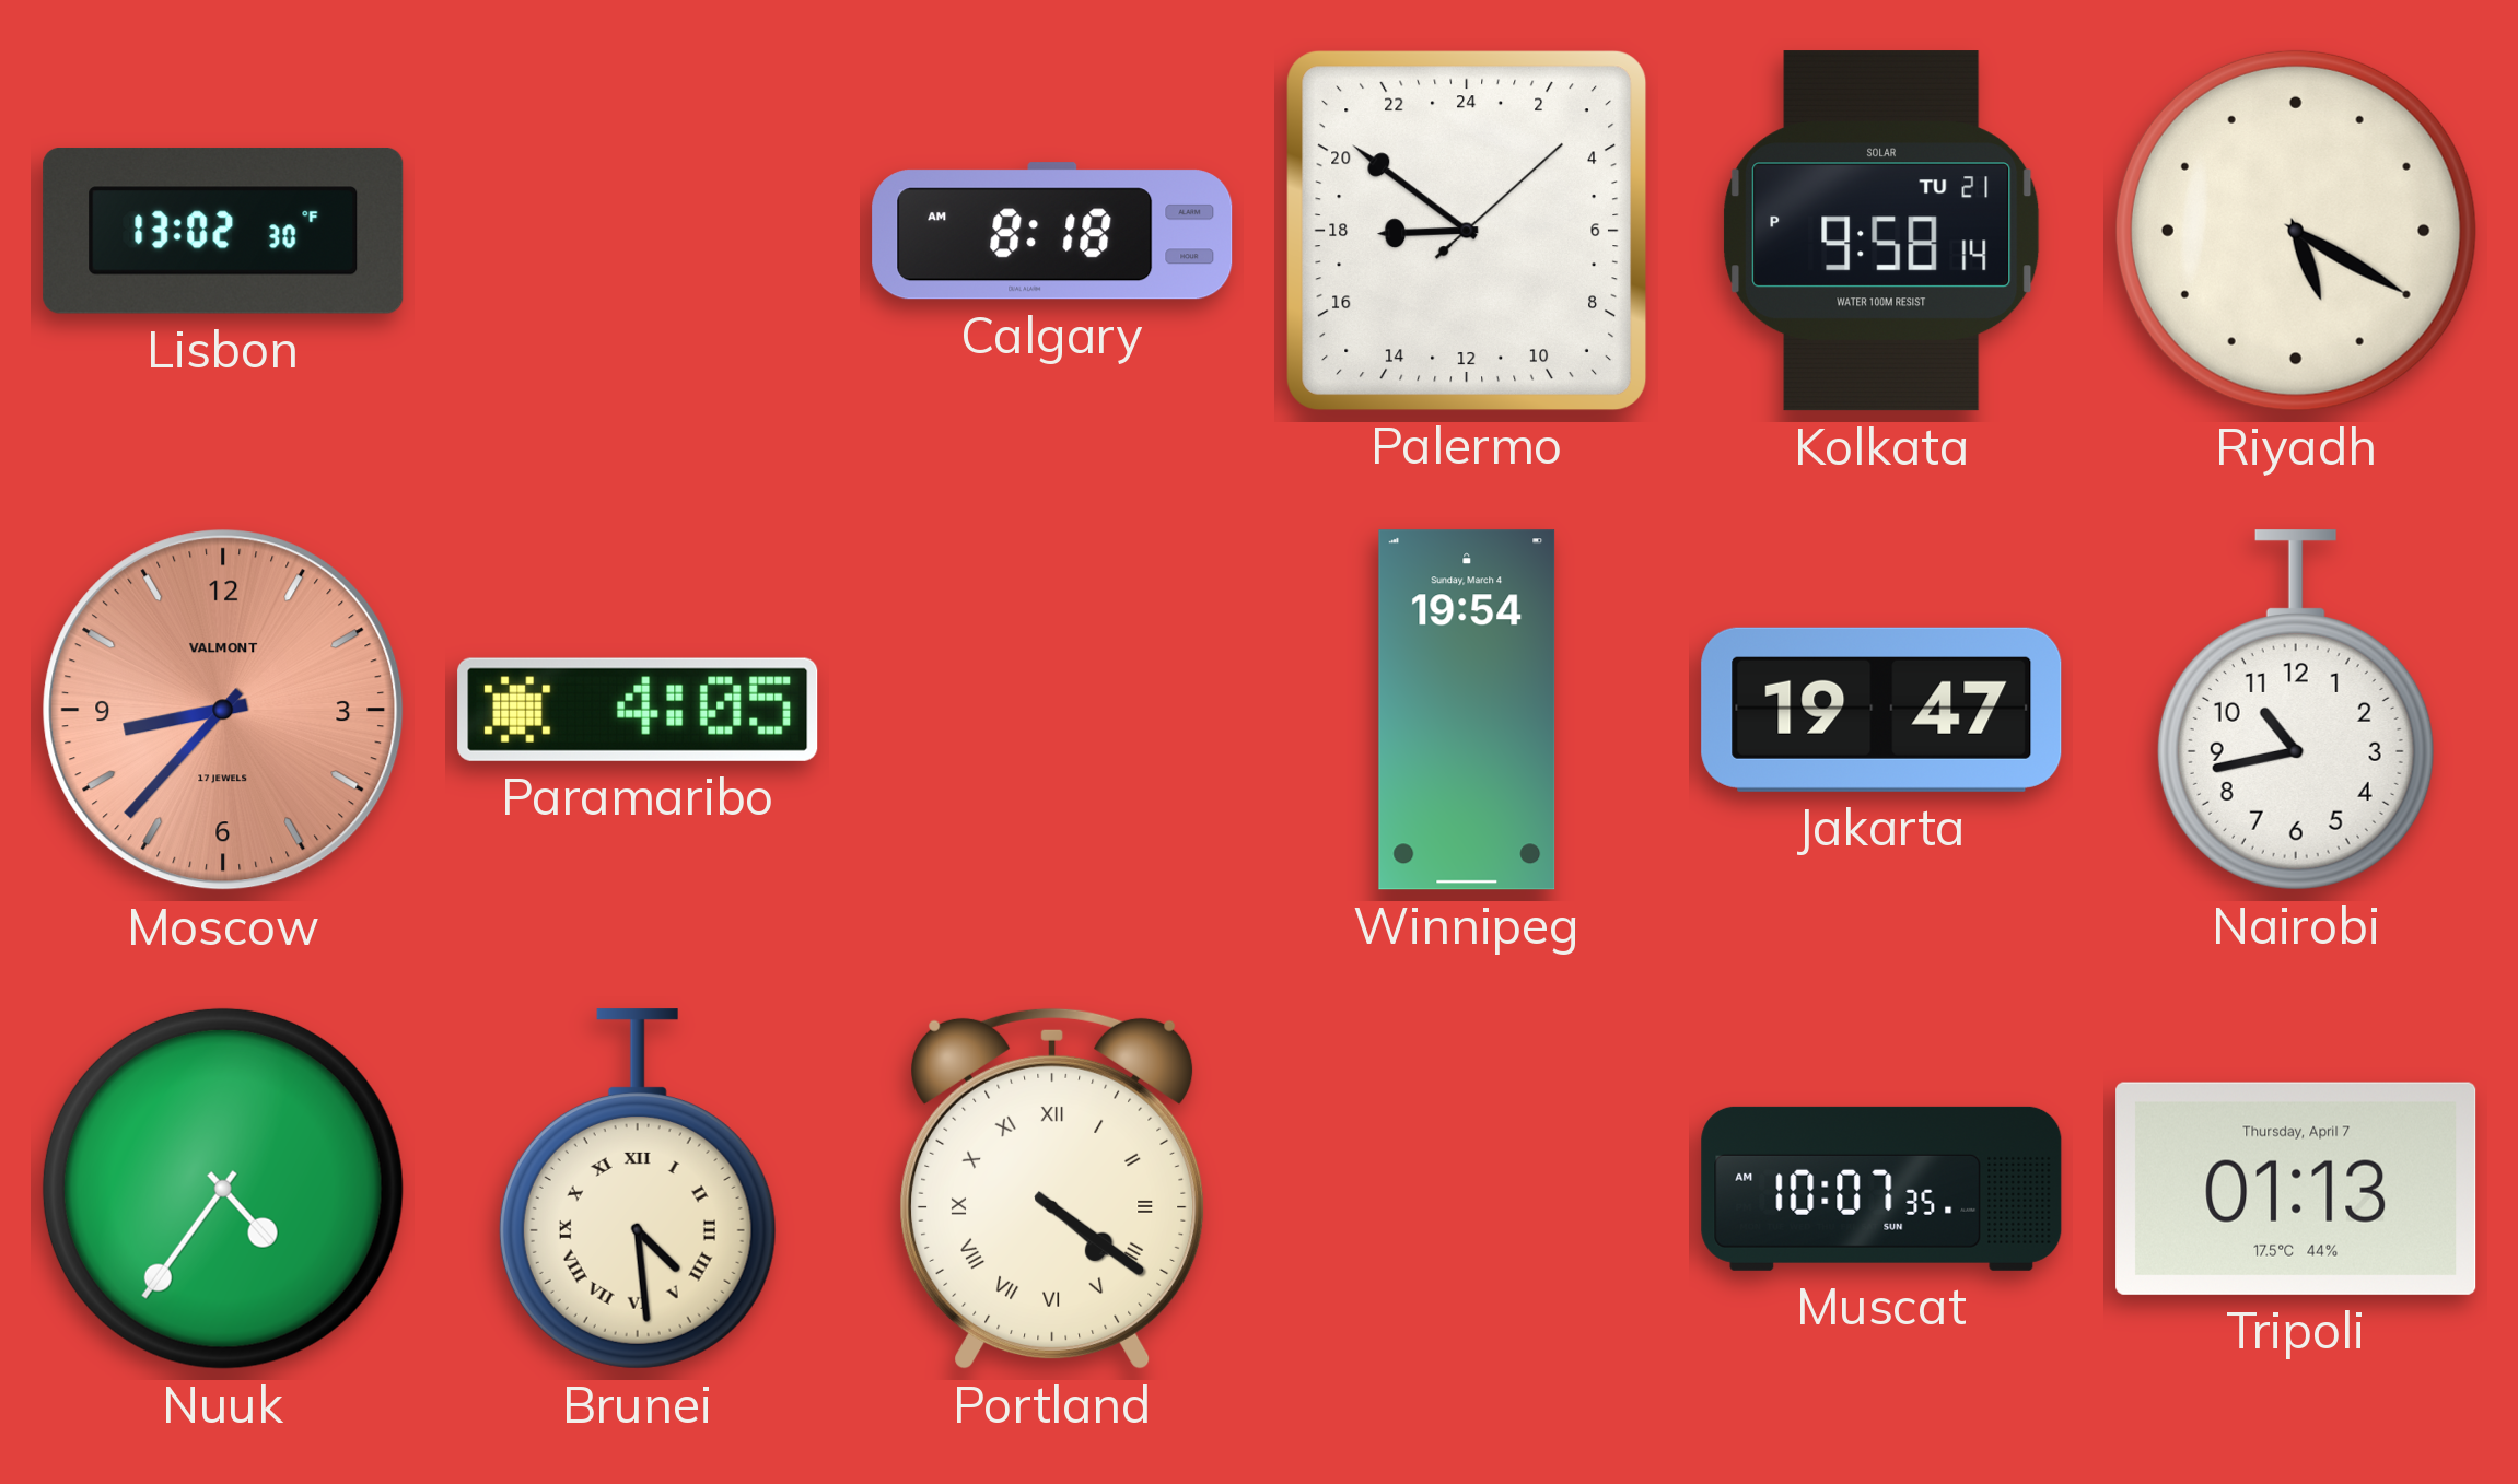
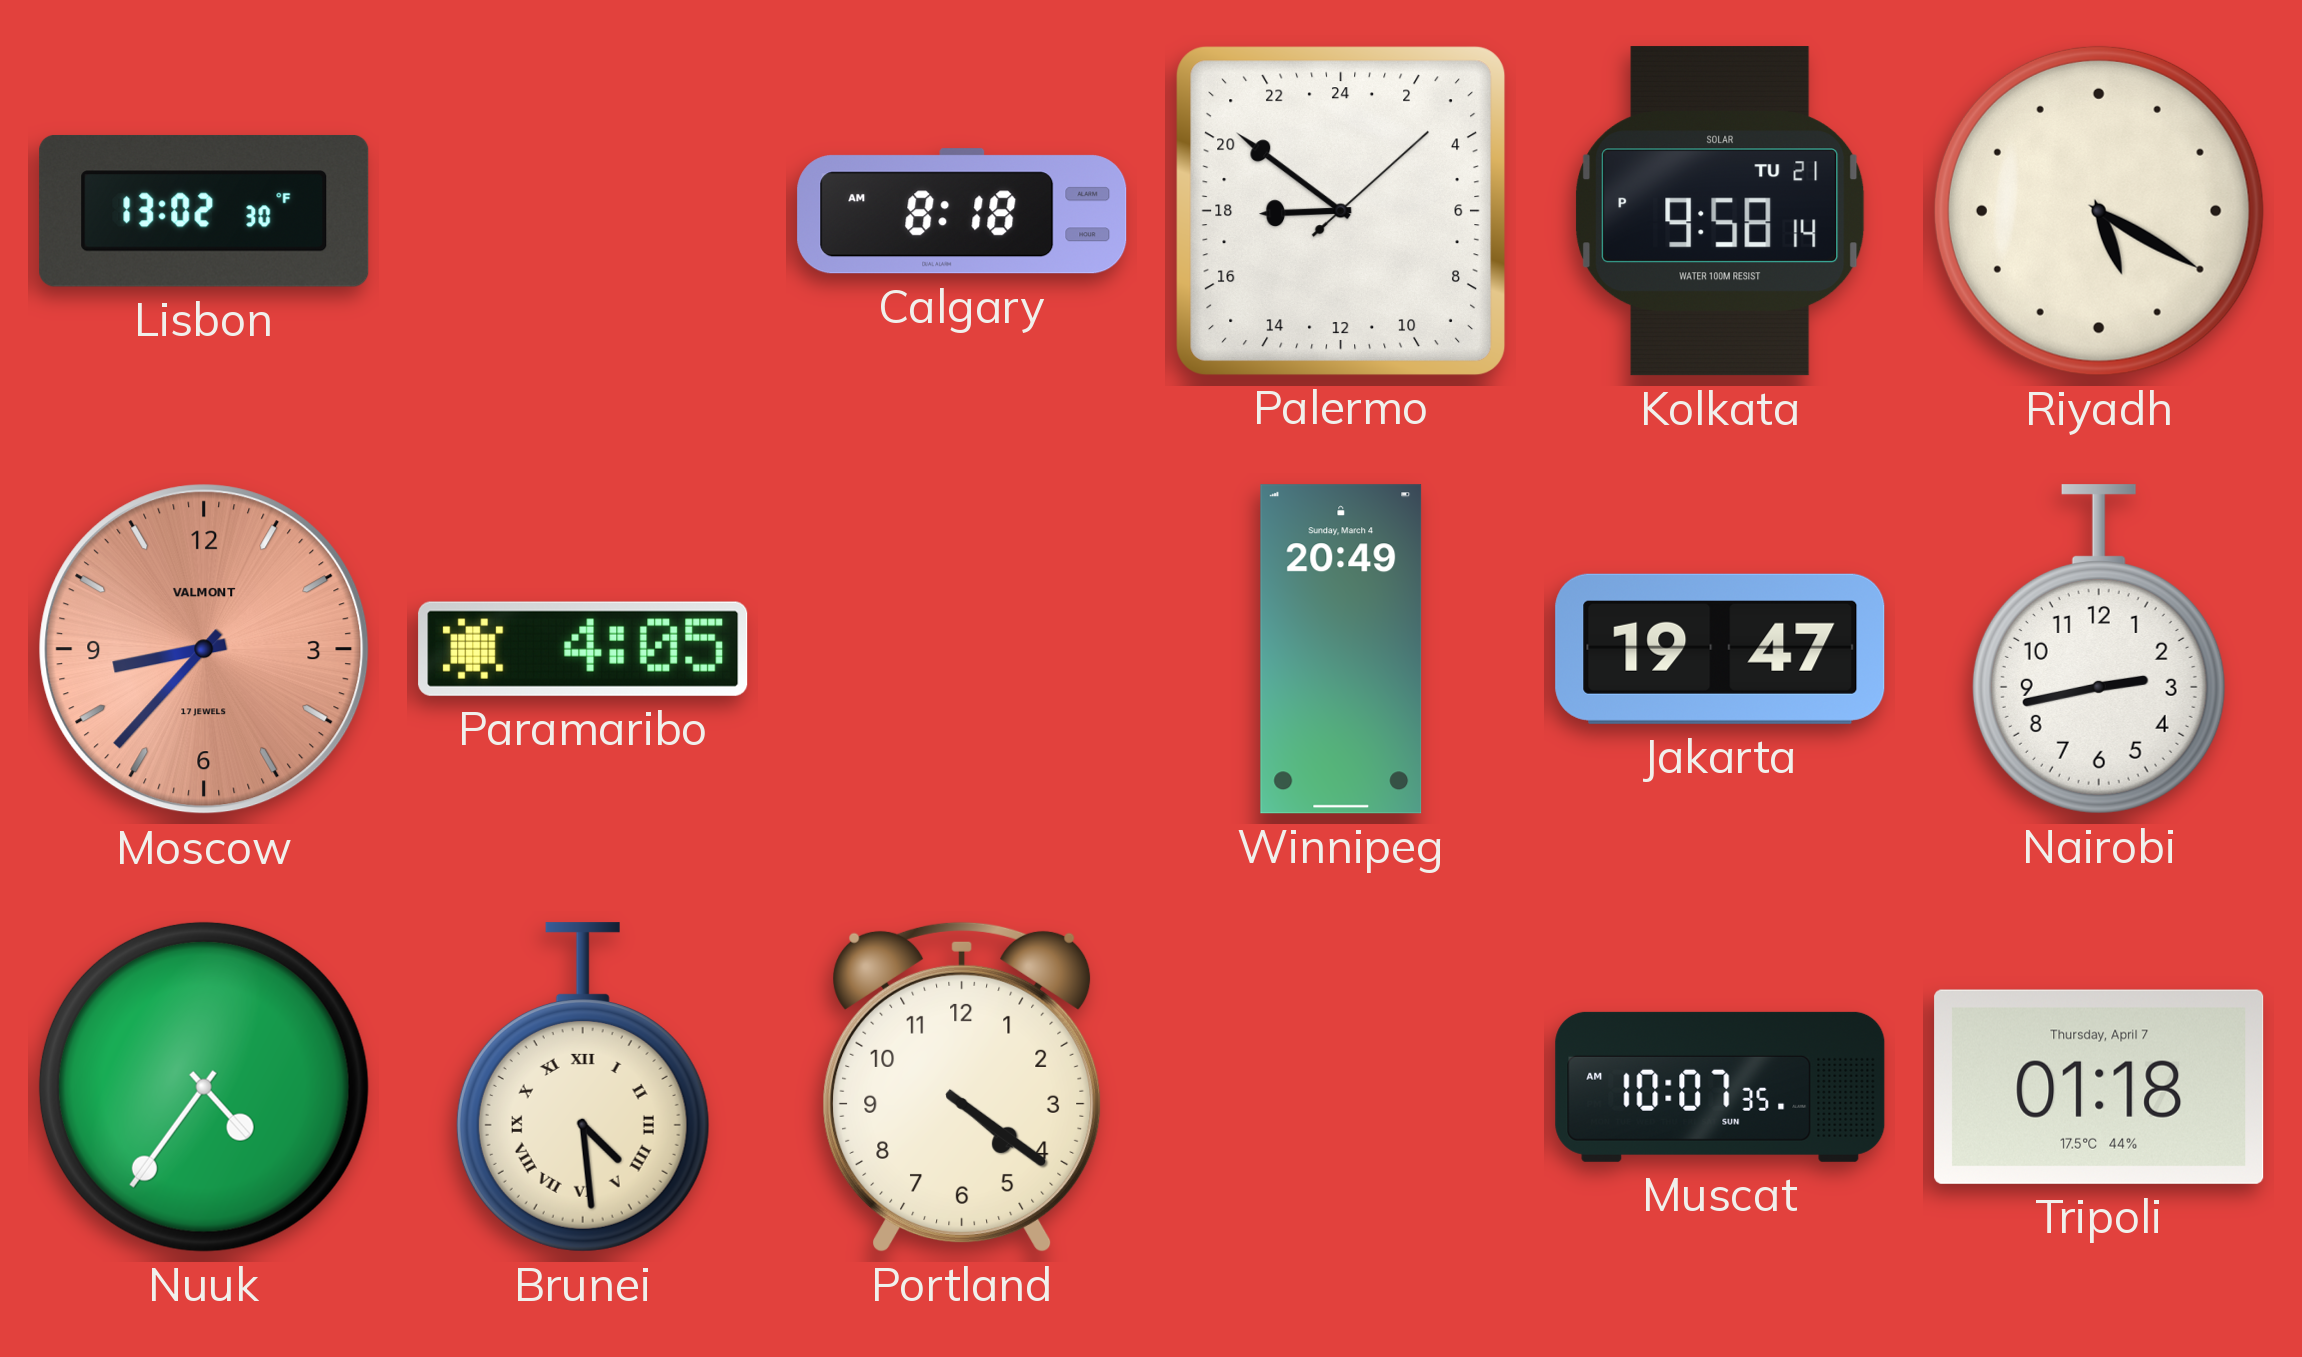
Winnipeg: 19:54 -> 20:49
Nairobi: 10:43 -> 2:43
Portland numerals: Roman -> Arabic
Tripoli: 01:13 -> 01:18
